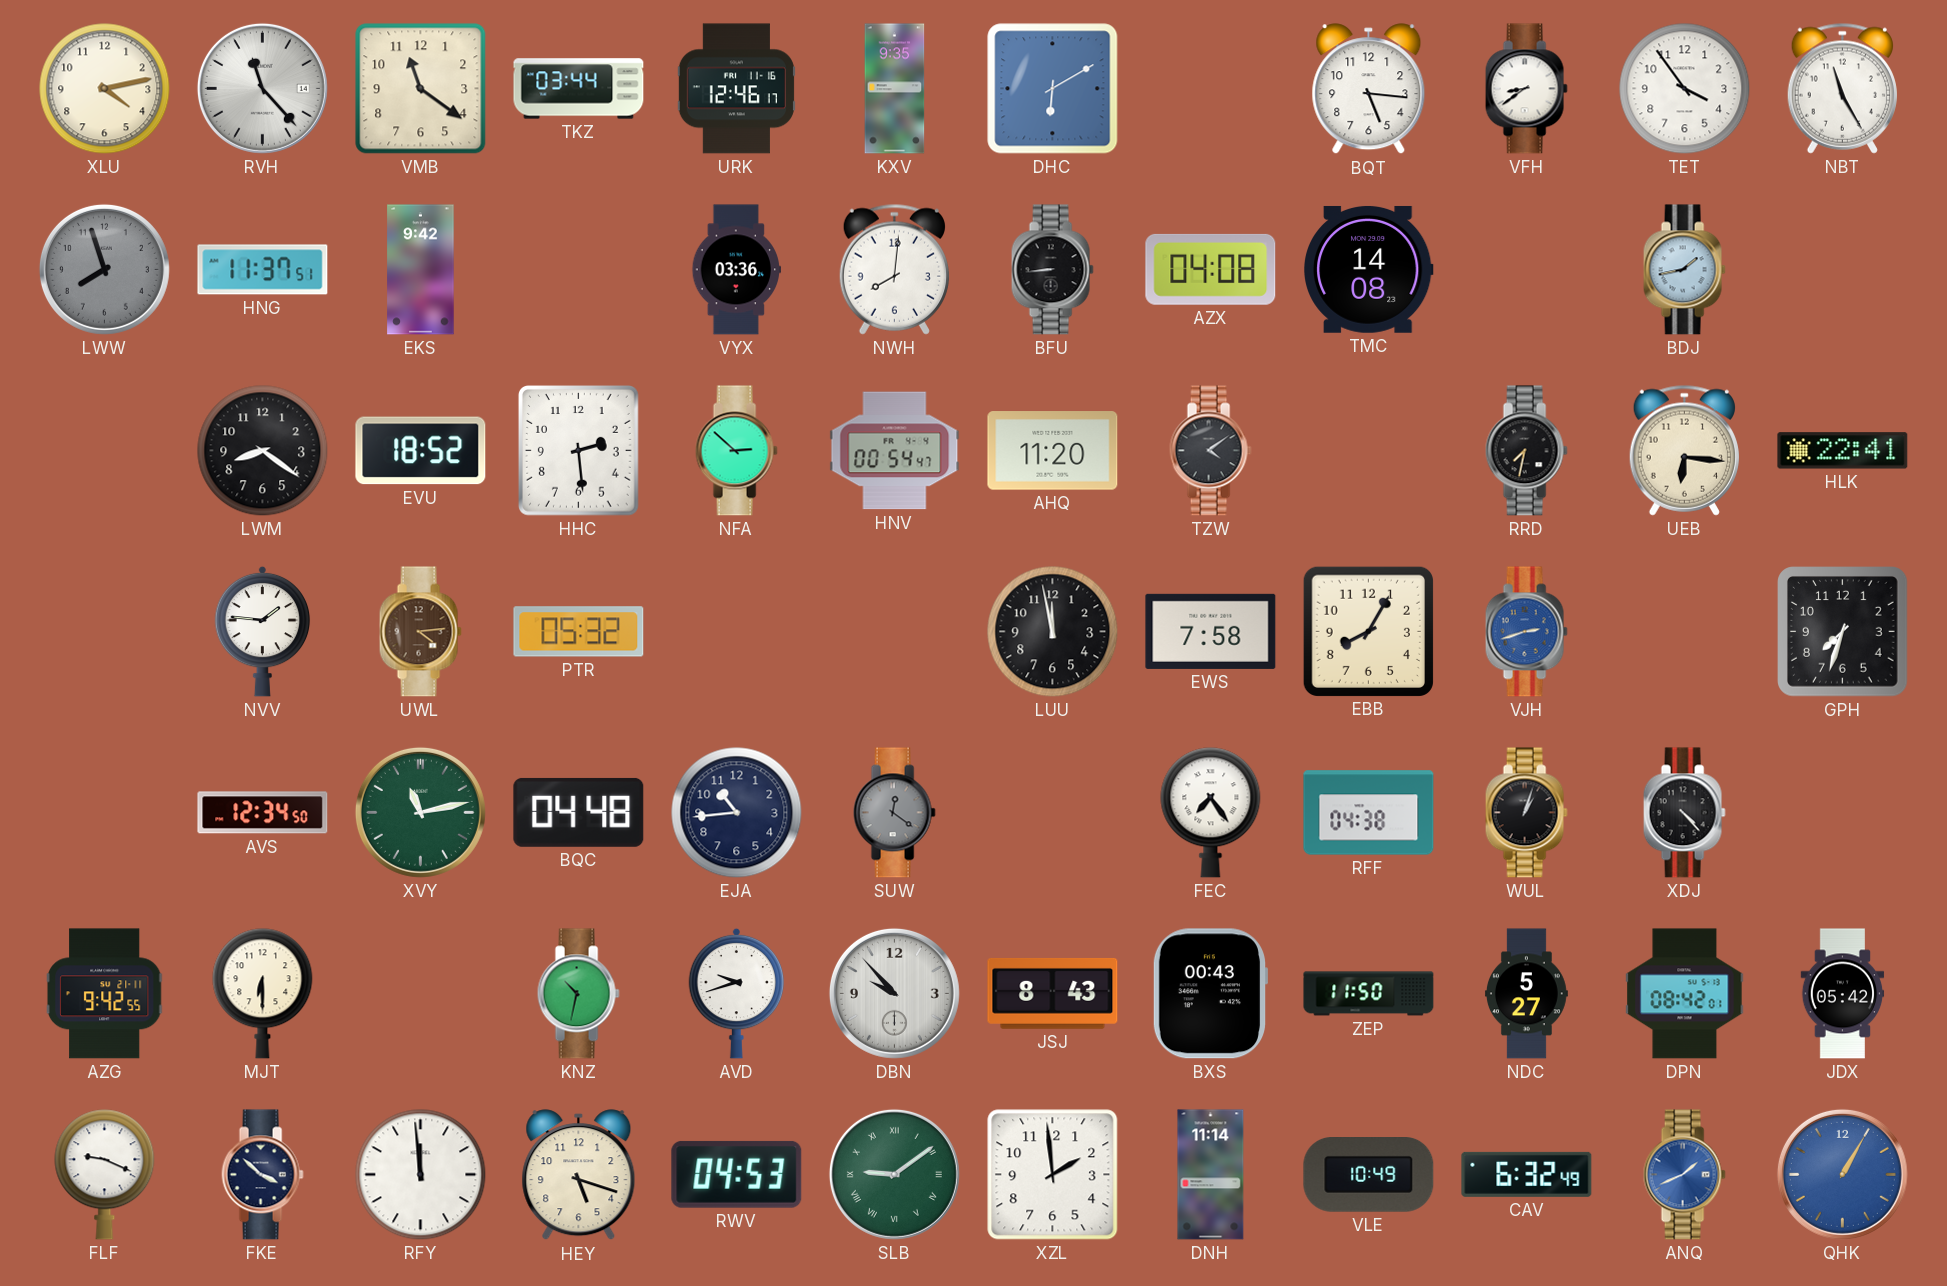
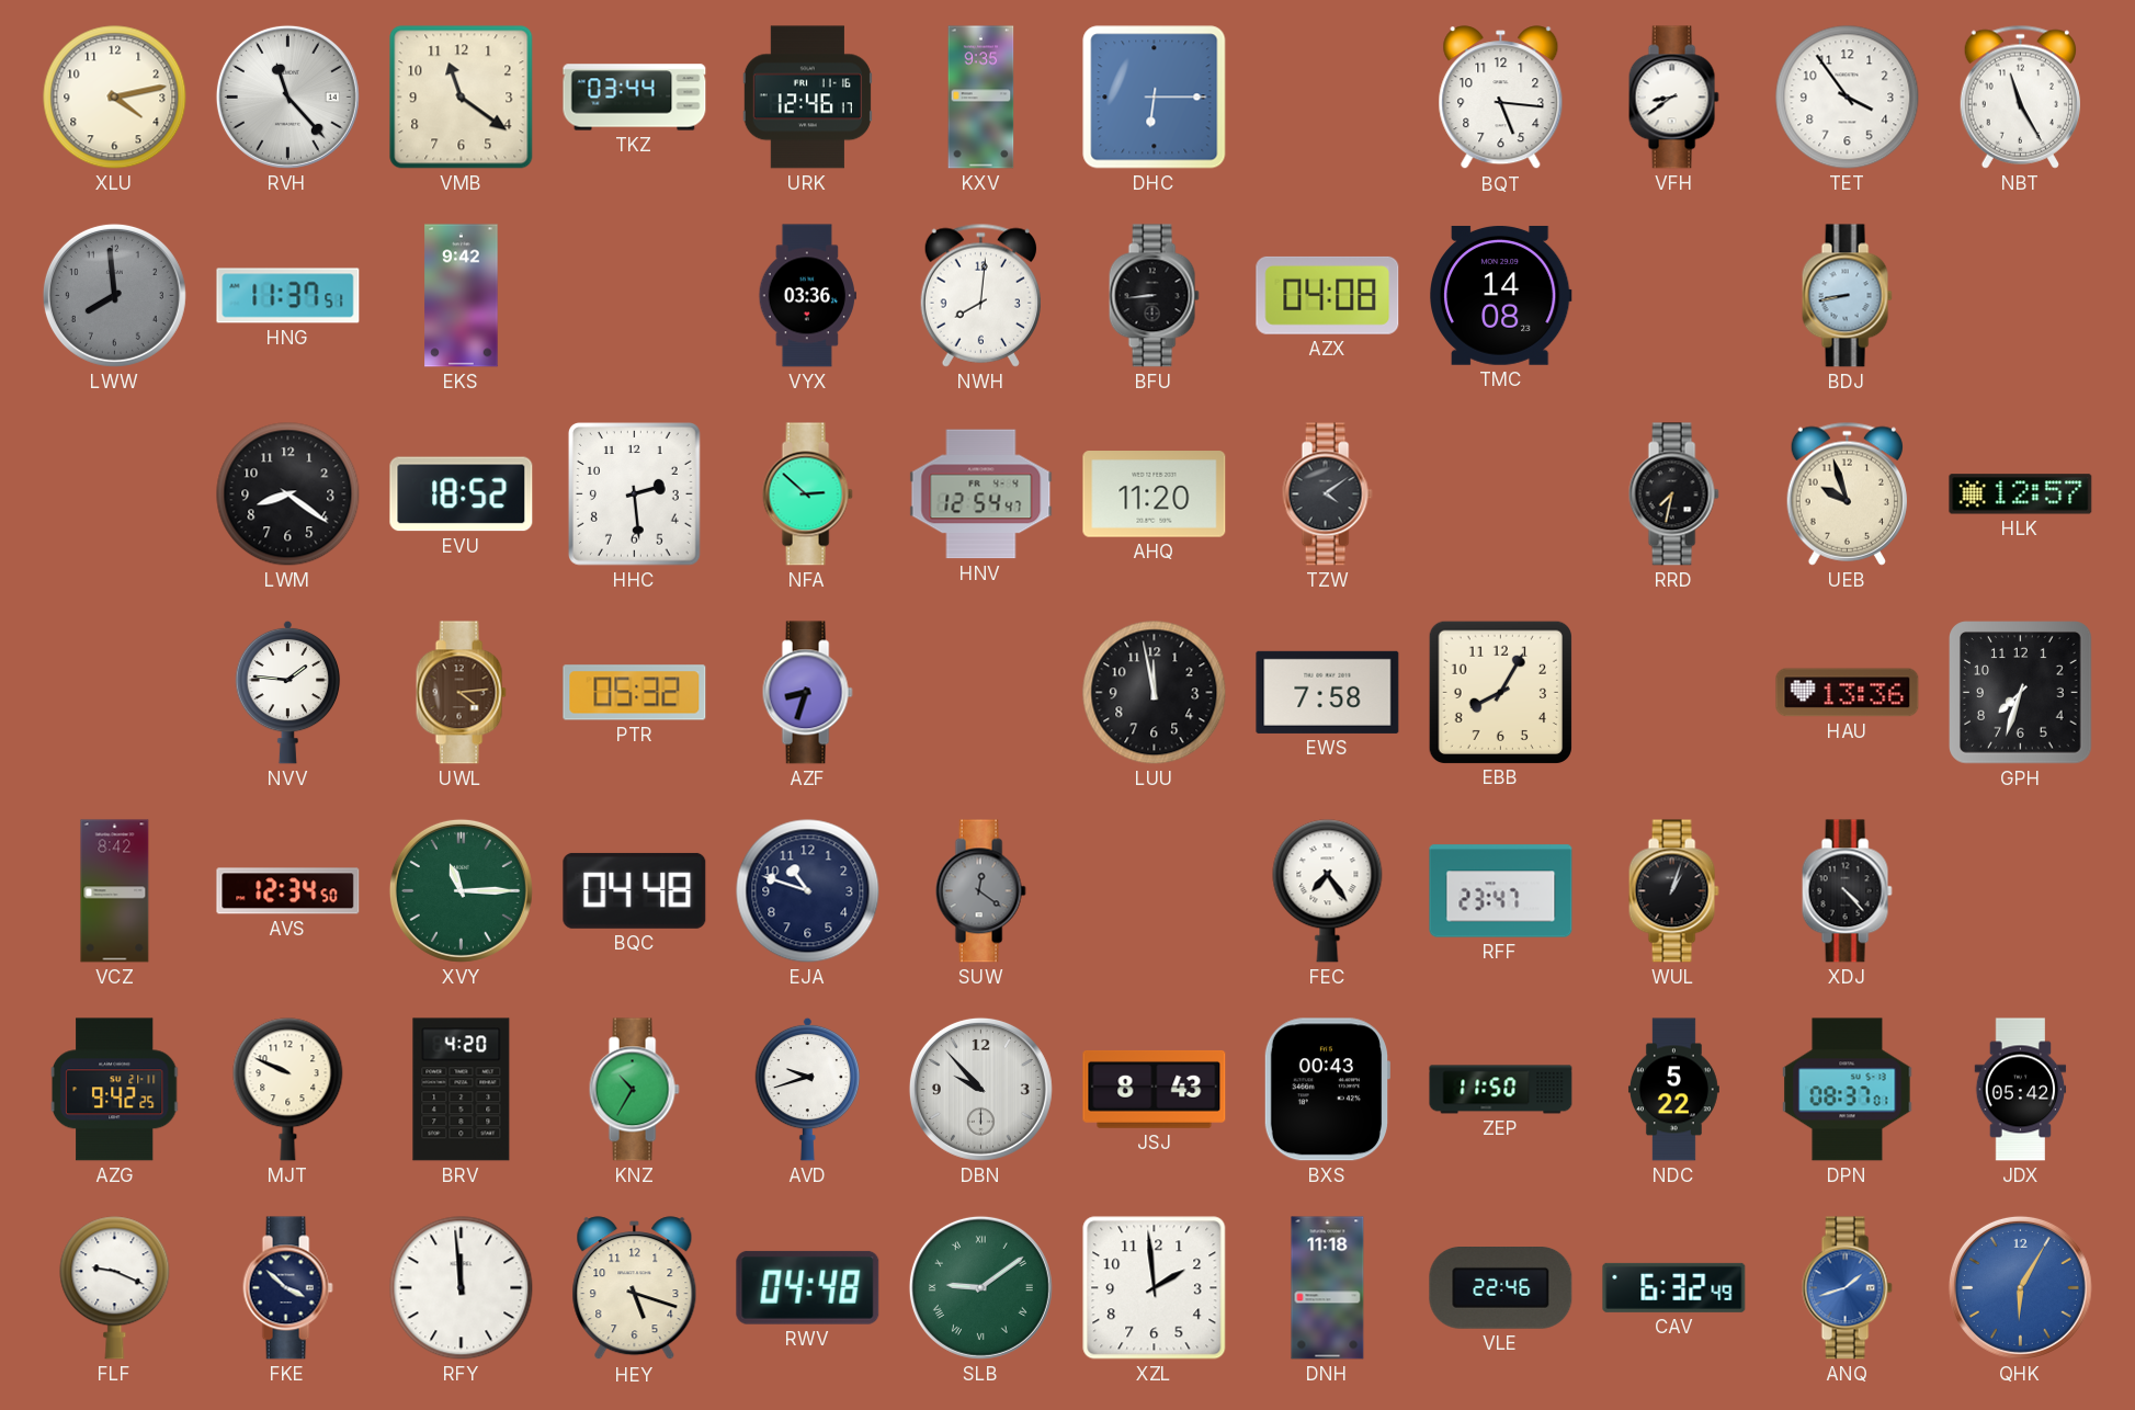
DHC: 6:10 -> 6:15
LWW: 7:57 -> 7:59
BDJ: 1:43 -> 8:43
HNV: 00:54 -> 12:54
UEB: 6:16 -> 9:57
HLK: 22:41 -> 12:57
AZF: none -> 8:33
VJH: 2:42 -> none
HAU: none -> 13:36
VCZ: none -> 8:42
XVY: 11:13 -> 11:15
EJA: 10:44 -> 10:48
RFF: 04:38 -> 23:47
AZG: 9:42:55 -> 9:42:25
MJT: 6:30 -> 9:49
BRV: none -> 4:20
KNZ: 10:32 -> 10:35
NDC: 5:27 -> 5:22
DPN: 08:42 -> 08:37
RWV: 04:53 -> 04:48
DNH: 11:14 -> 11:18
VLE: 10:49 -> 22:46
ANQ: 1:41 -> 1:42
QHK: 1:05 -> 6:05
